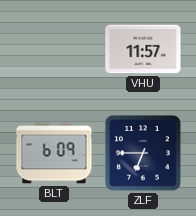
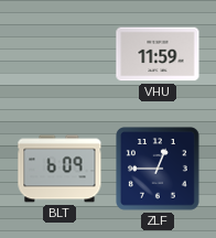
VHU: 11:57 -> 11:59
ZLF: 6:45 -> 12:45
